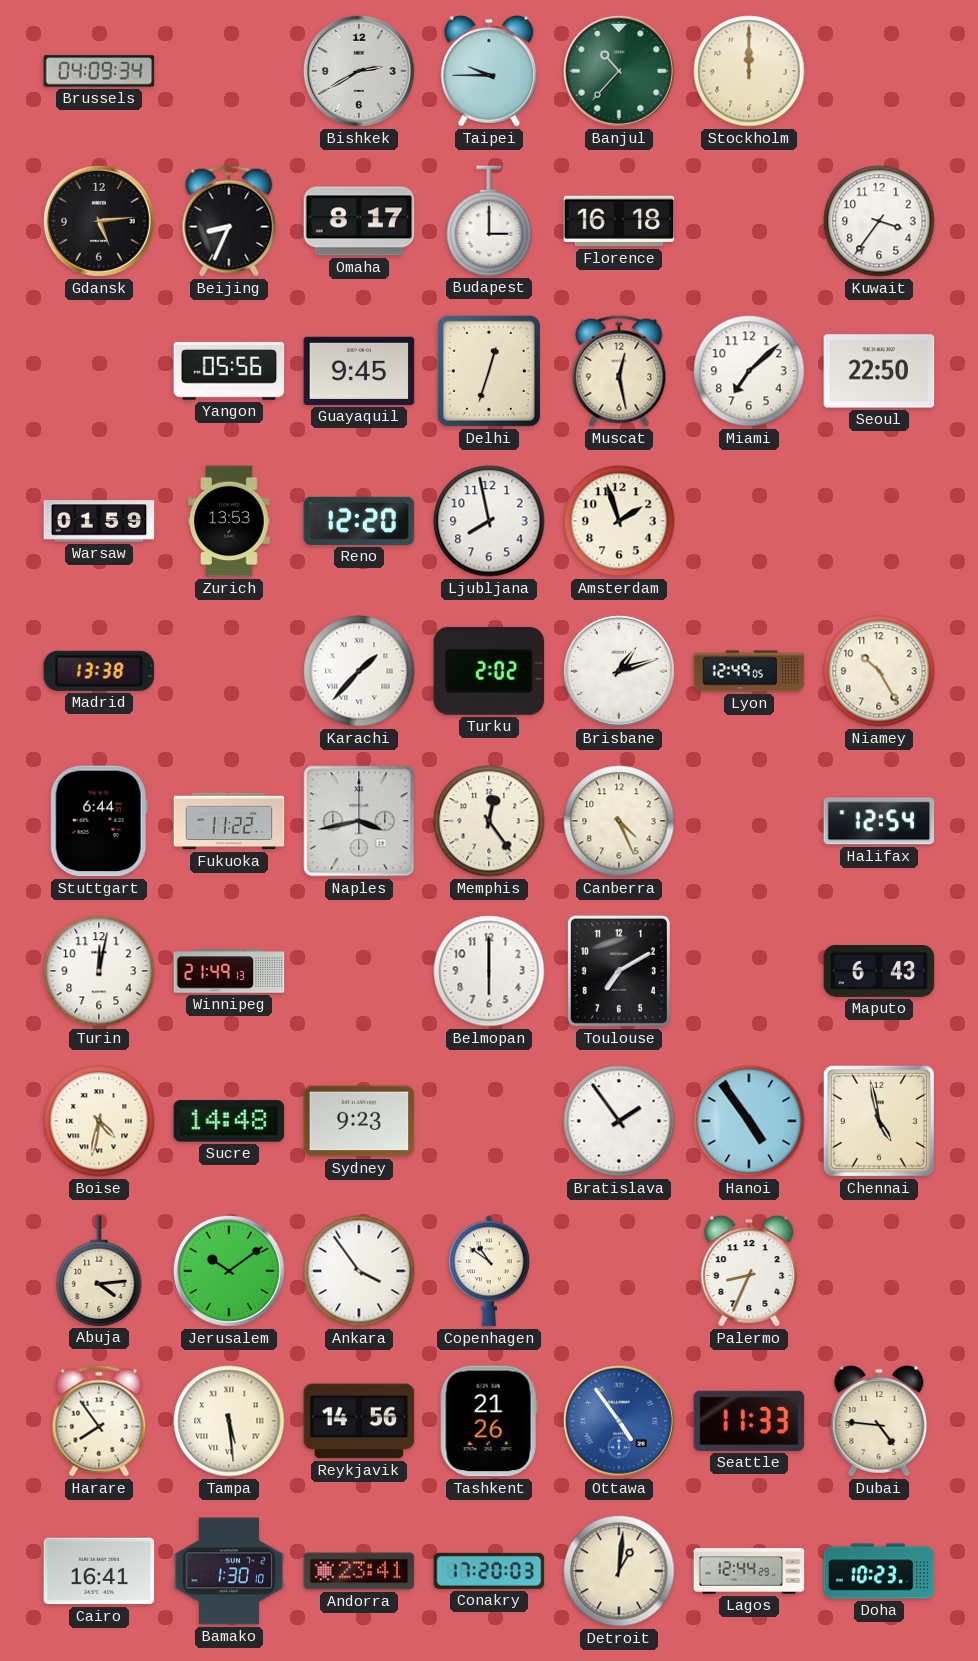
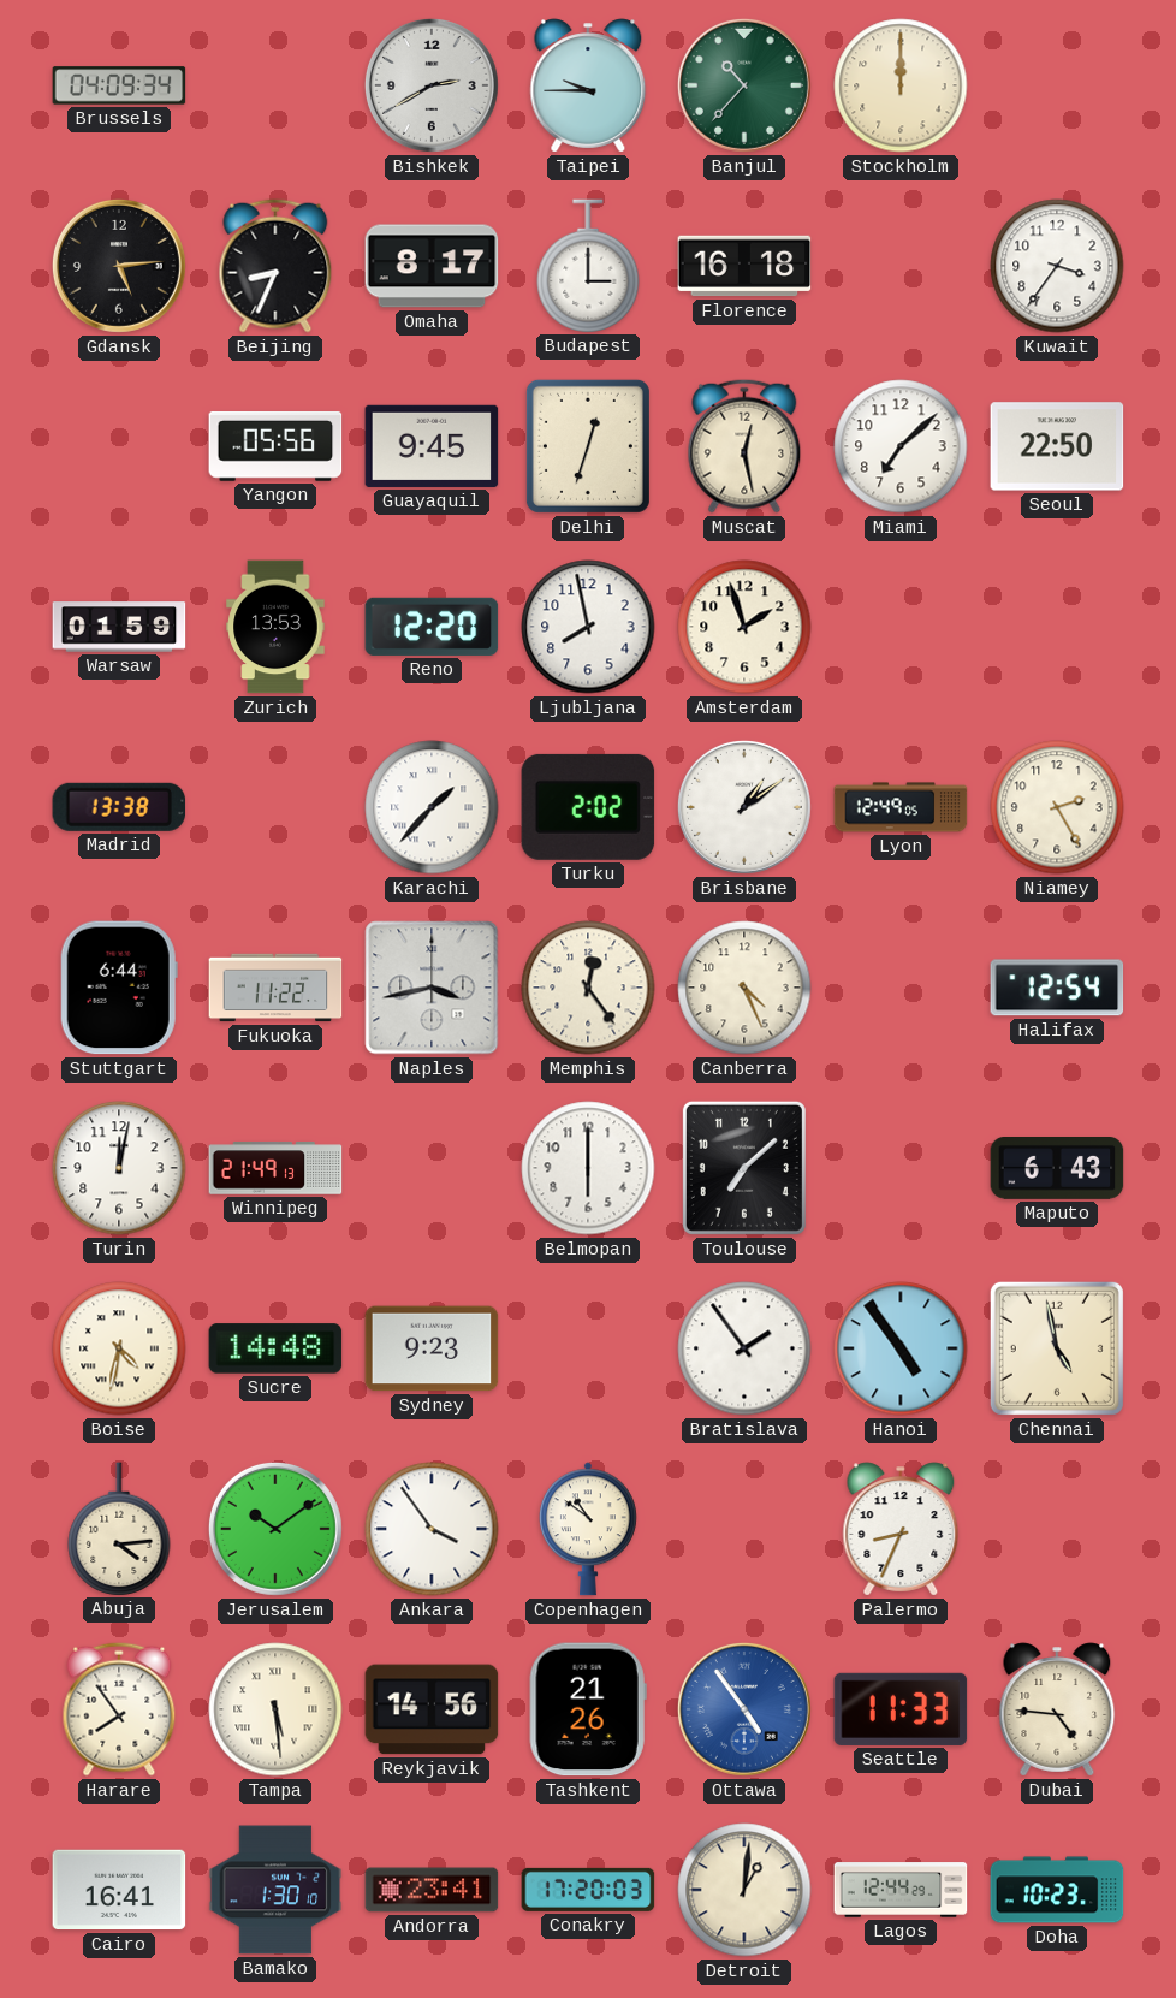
Brisbane: 1:12 -> 1:09
Niamey: 10:25 -> 2:25
Toulouse: 7:10 -> 7:08
